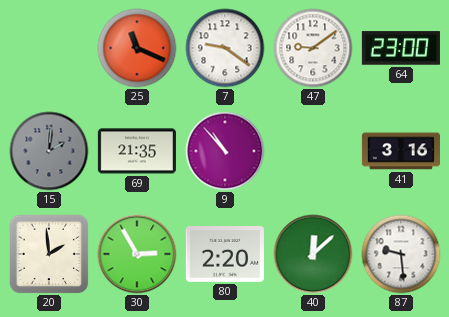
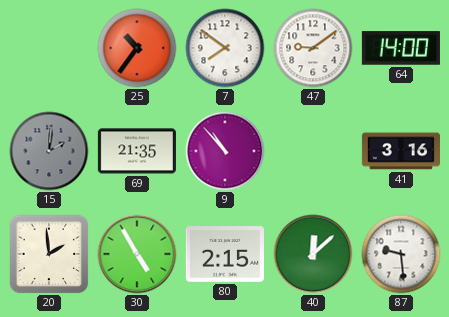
25: 11:19 -> 10:36
7: 9:21 -> 7:51
64: 23:00 -> 14:00
30: 2:55 -> 4:55
80: 2:20 -> 2:15
